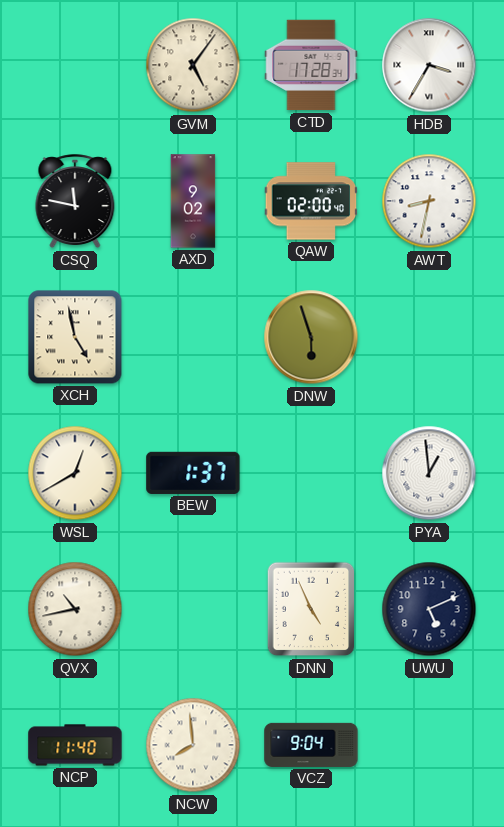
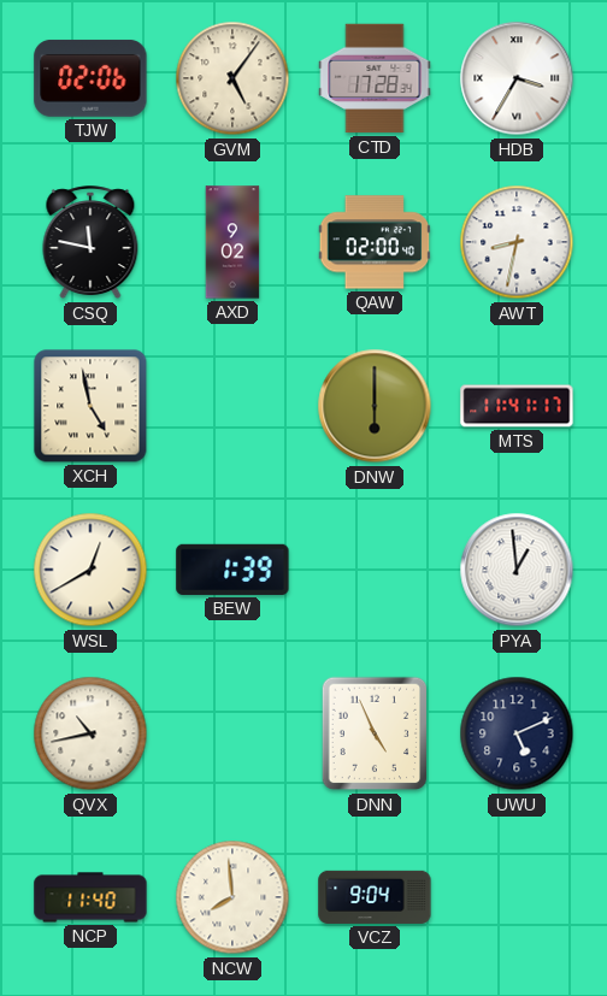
TJW: none -> 02:06
DNW: 5:57 -> 6:00
MTS: none -> 11:41
BEW: 1:37 -> 1:39
